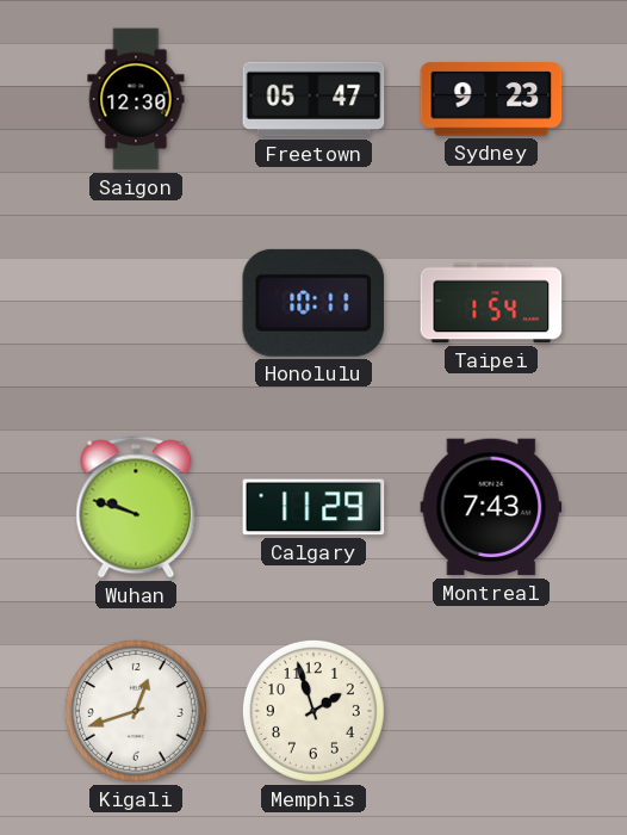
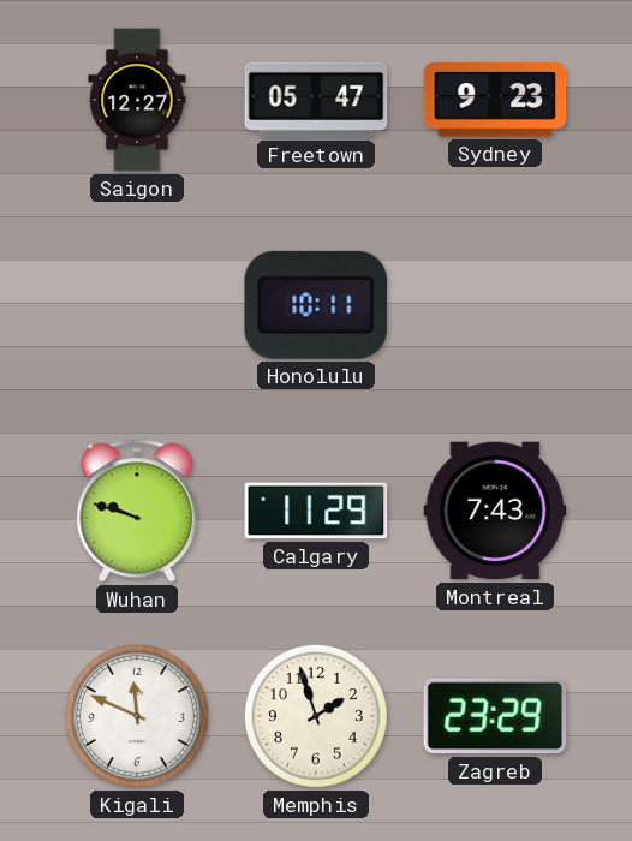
Saigon: 12:30 -> 12:27
Taipei: 1:54 -> none
Kigali: 12:42 -> 11:49
Zagreb: none -> 23:29
